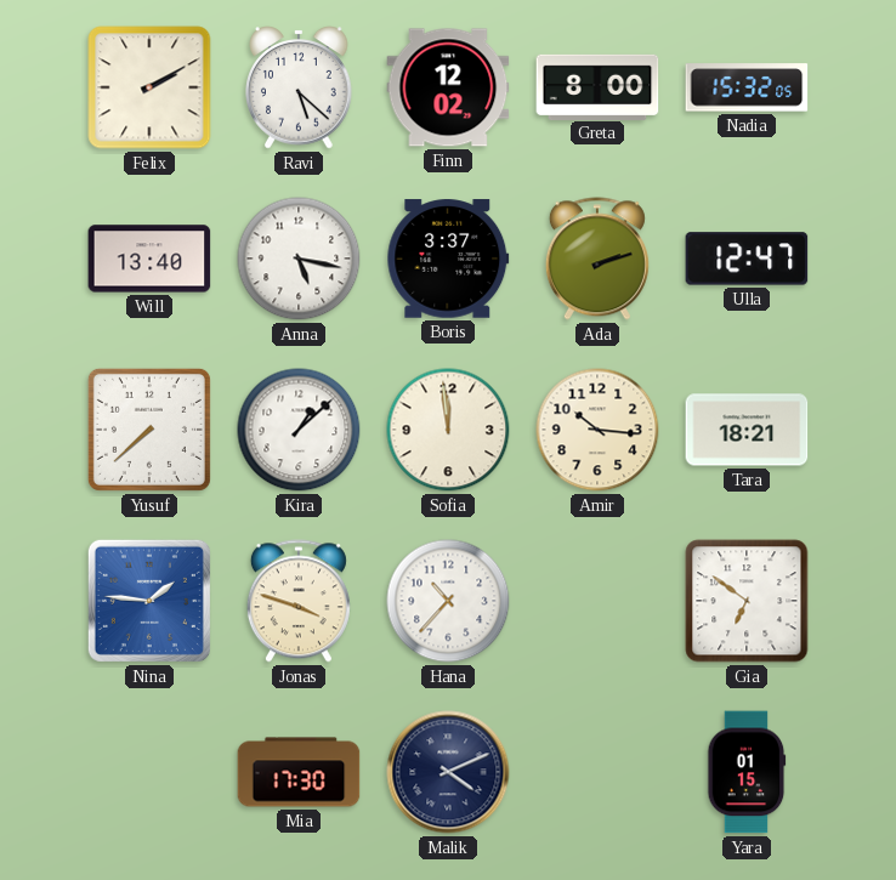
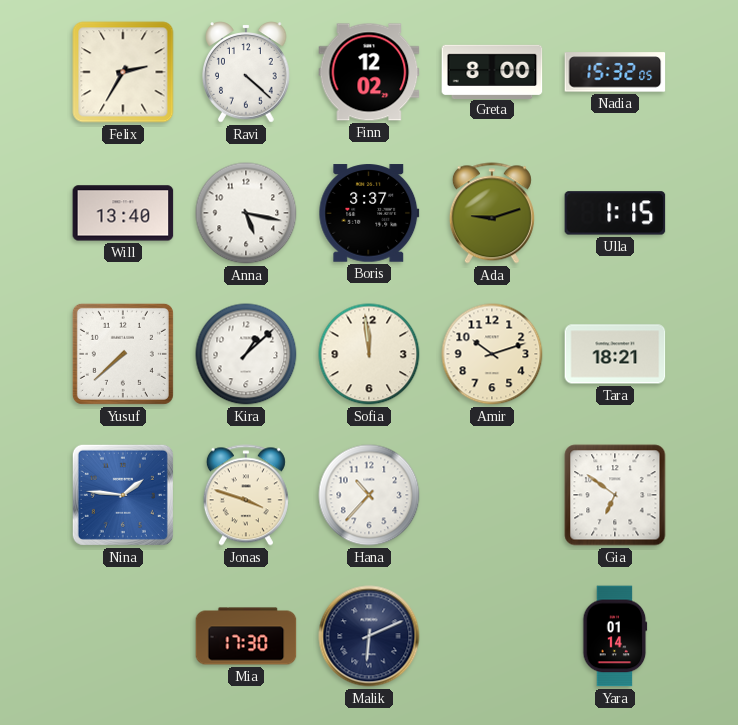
Felix: 2:10 -> 2:35
Ravi: 5:22 -> 4:22
Ada: 2:12 -> 9:12
Ulla: 12:47 -> 1:15
Amir: 10:16 -> 10:12
Malik: 4:11 -> 6:11
Yara: 01:15 -> 01:14
